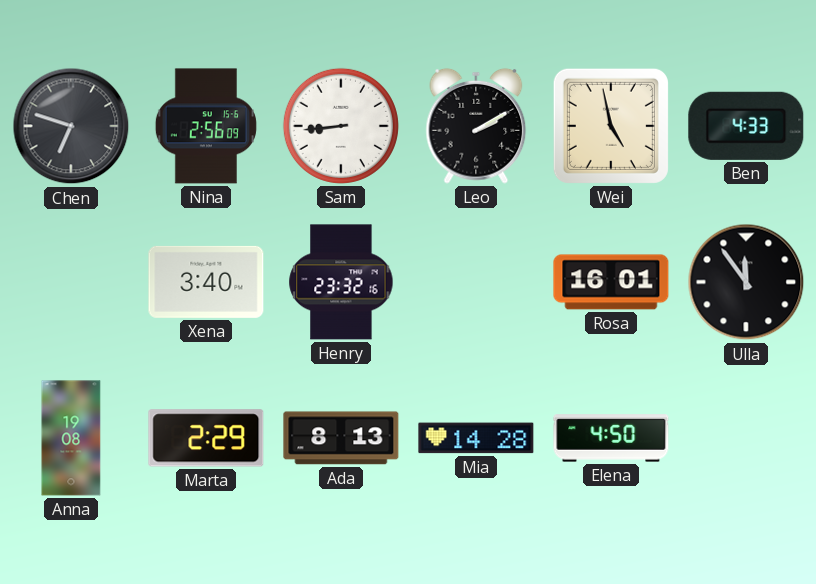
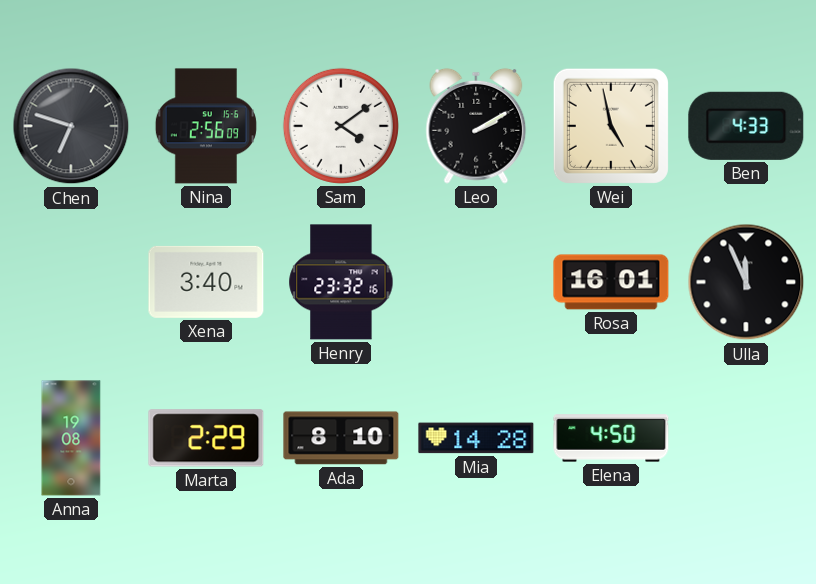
Sam: 8:44 -> 4:09
Ulla: 11:54 -> 11:56
Ada: 8:13 -> 8:10
